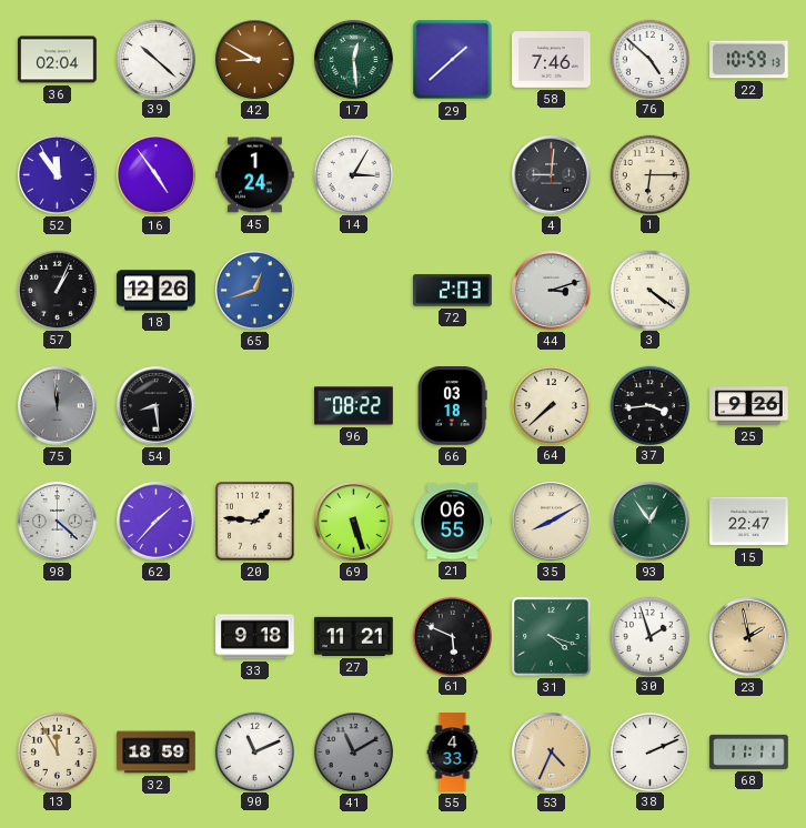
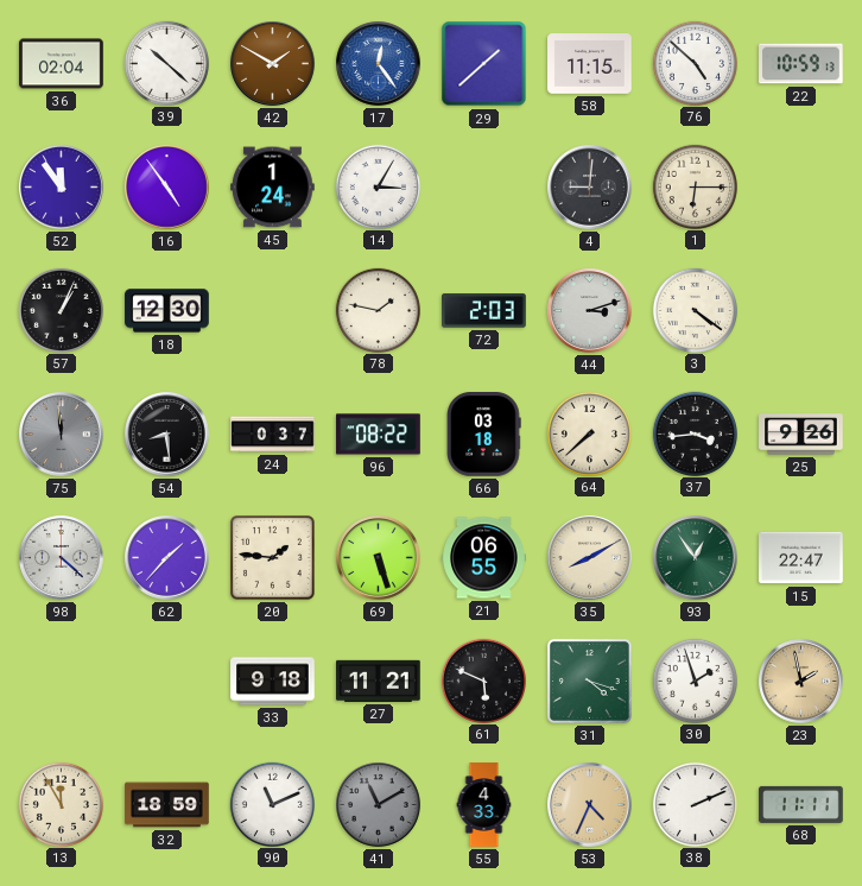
42: 8:50 -> 1:50
17: 12:29 -> 12:24
17 dial: green -> blue
58: 7:46 -> 11:15
18: 12:26 -> 12:30
65: 12:42 -> none
78: none -> 1:47
24: none -> 0:37
